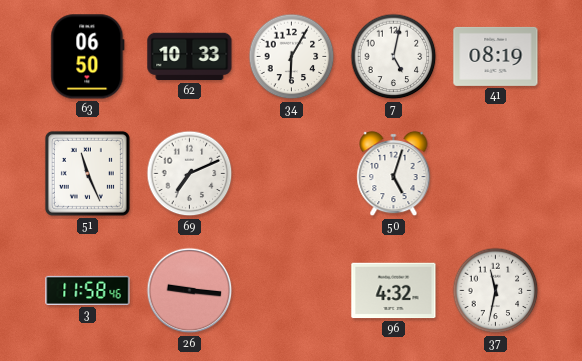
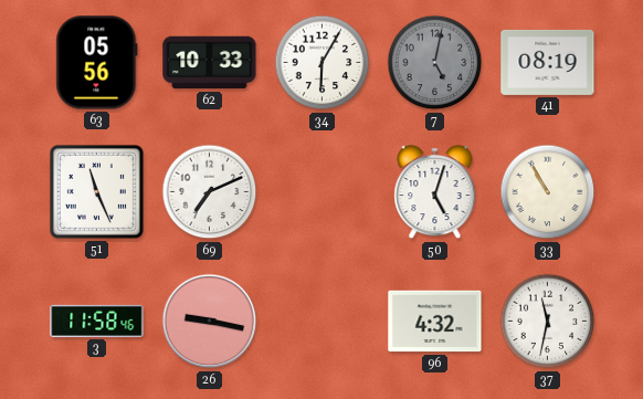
63: 06:50 -> 05:56
7 dial: white -> grey
33: none -> 10:55
26: 9:16 -> 9:17
